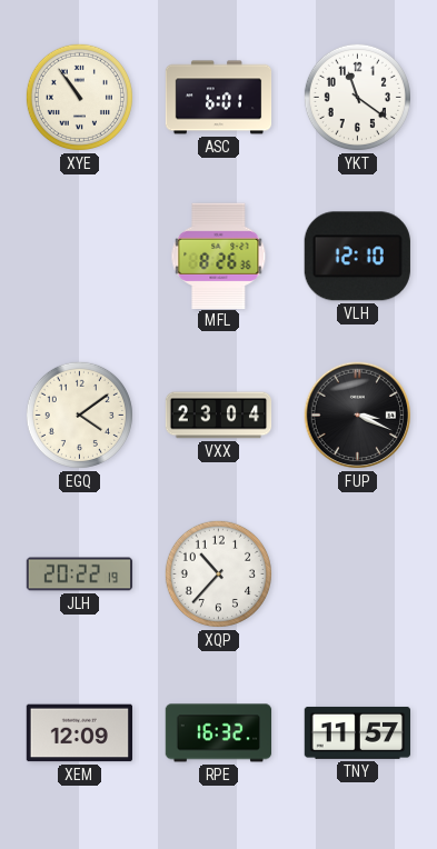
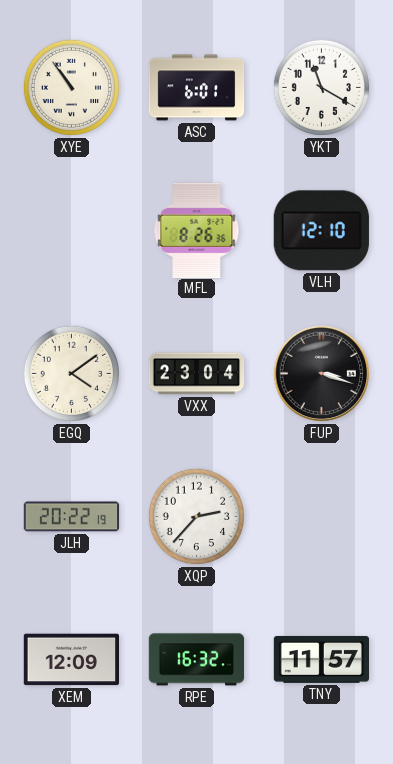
YKT: 11:21 -> 11:20
FUP: 3:19 -> 3:18
XQP: 10:37 -> 2:37
